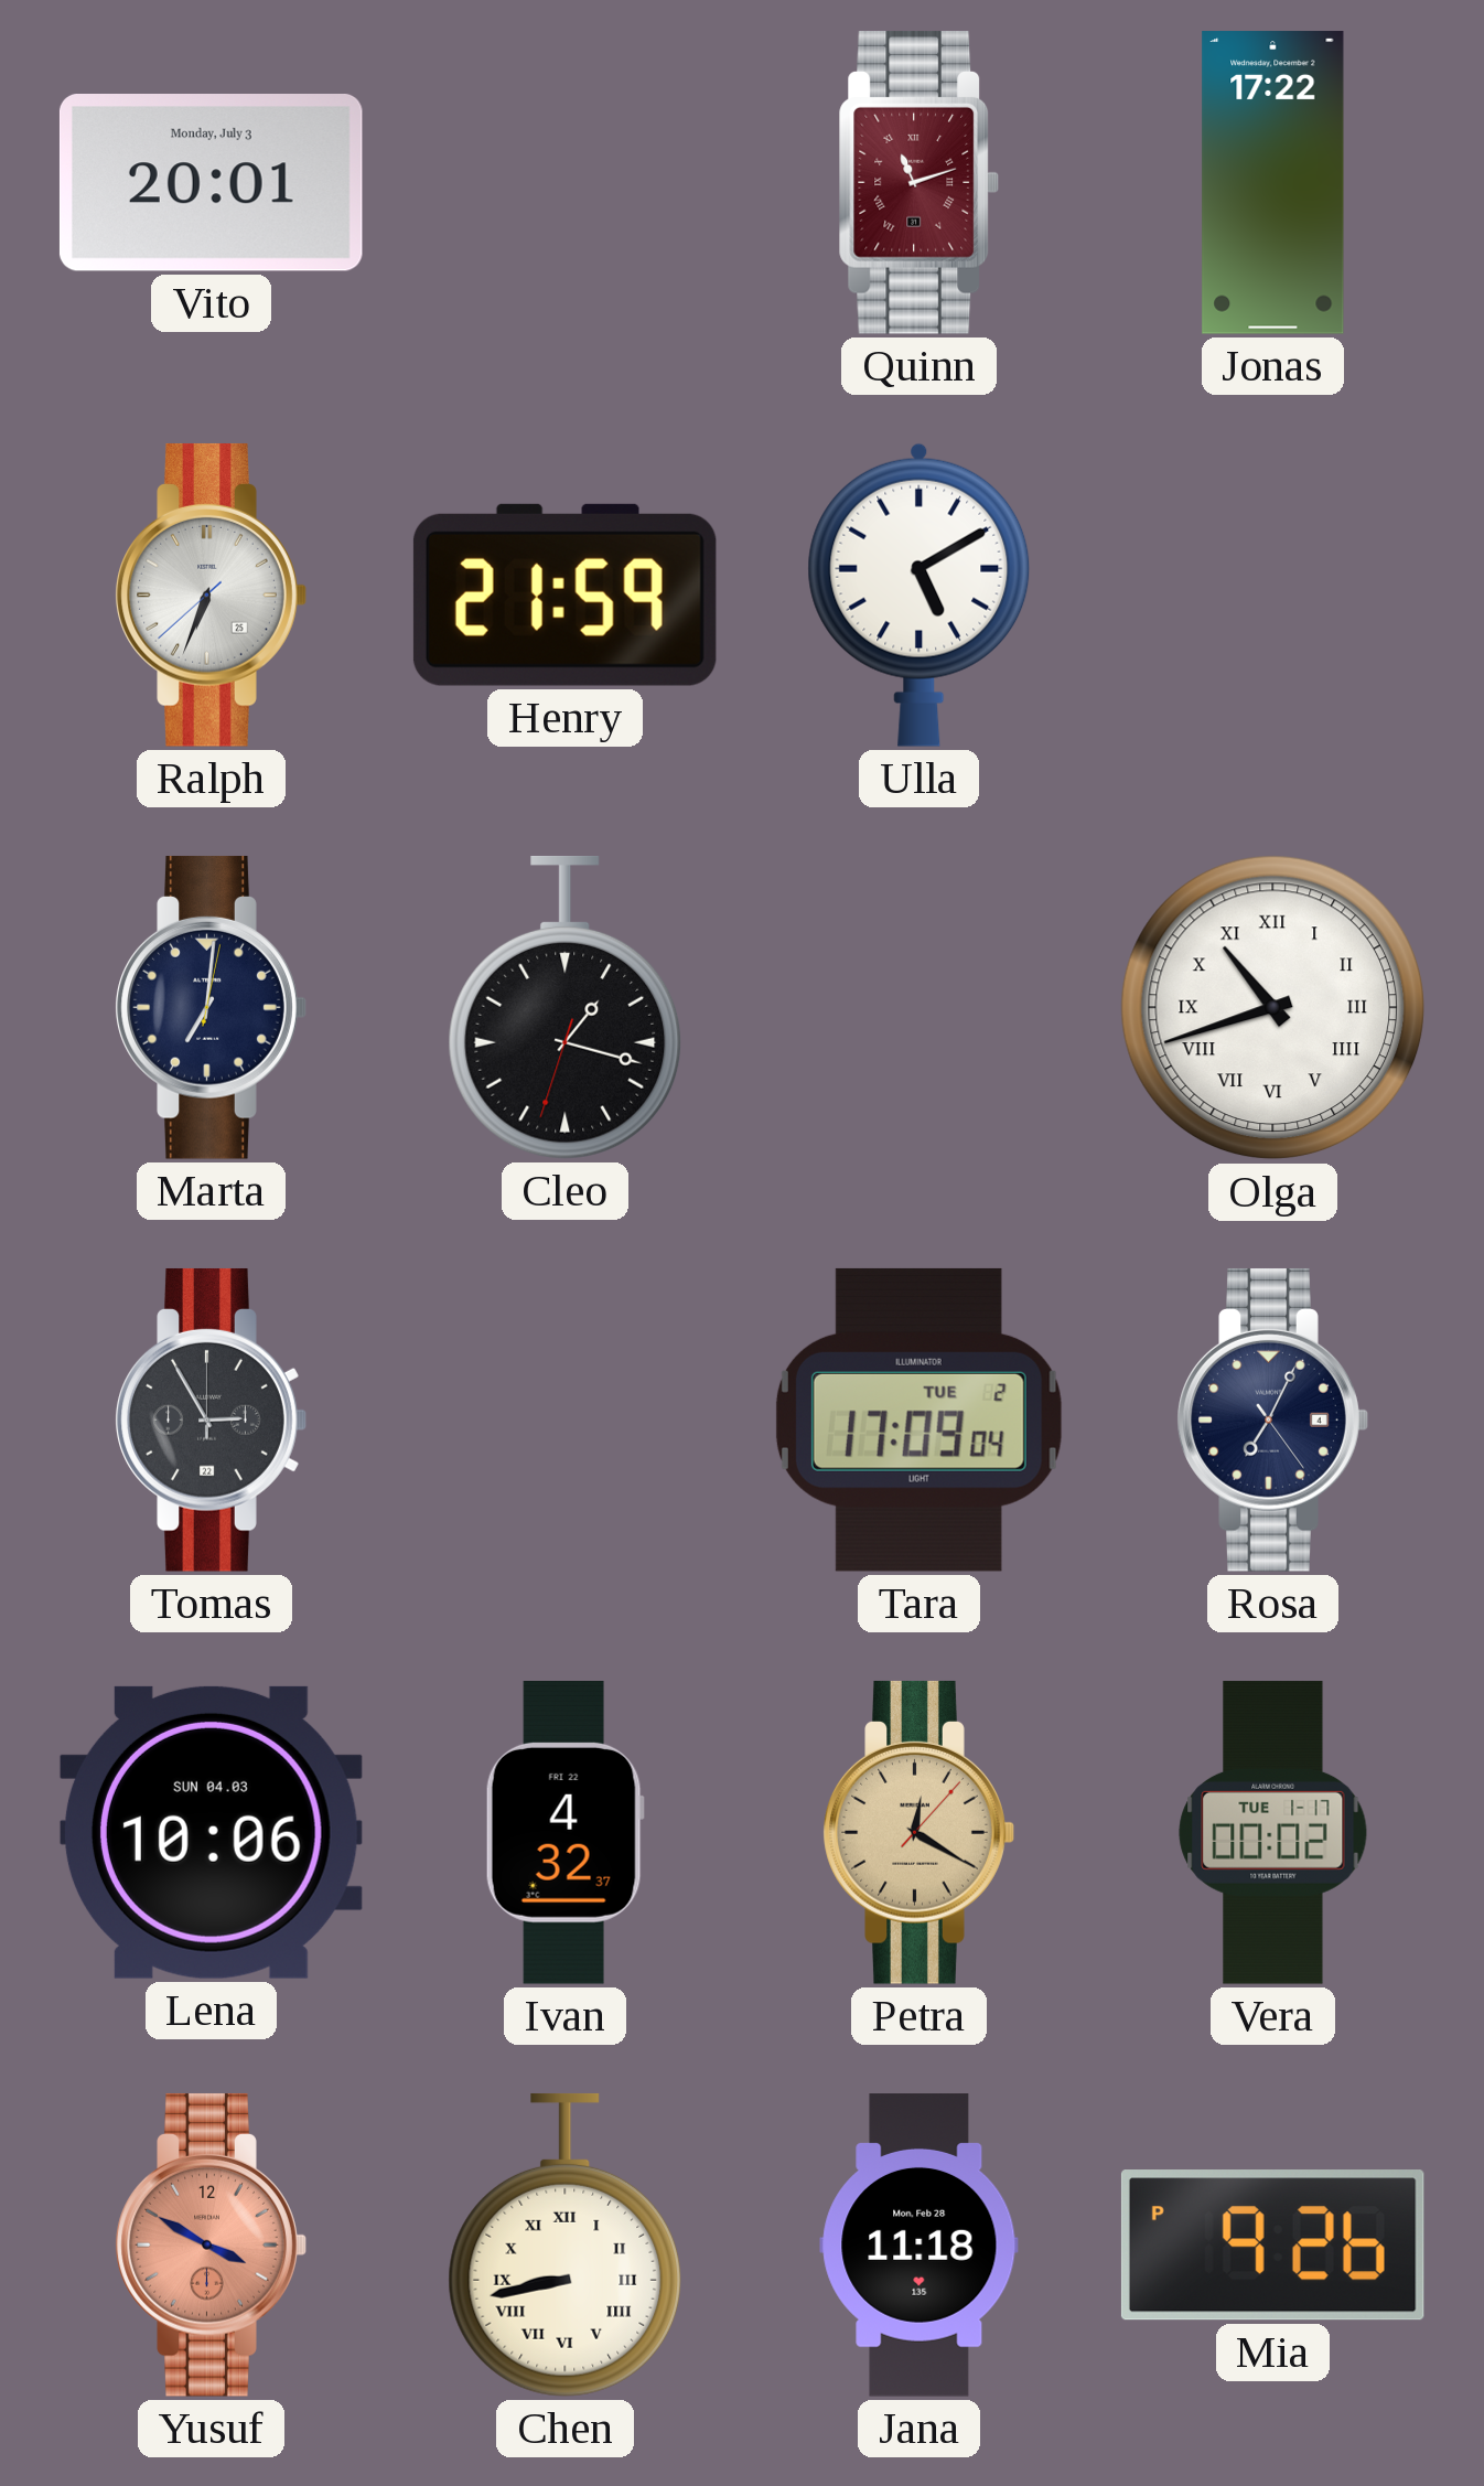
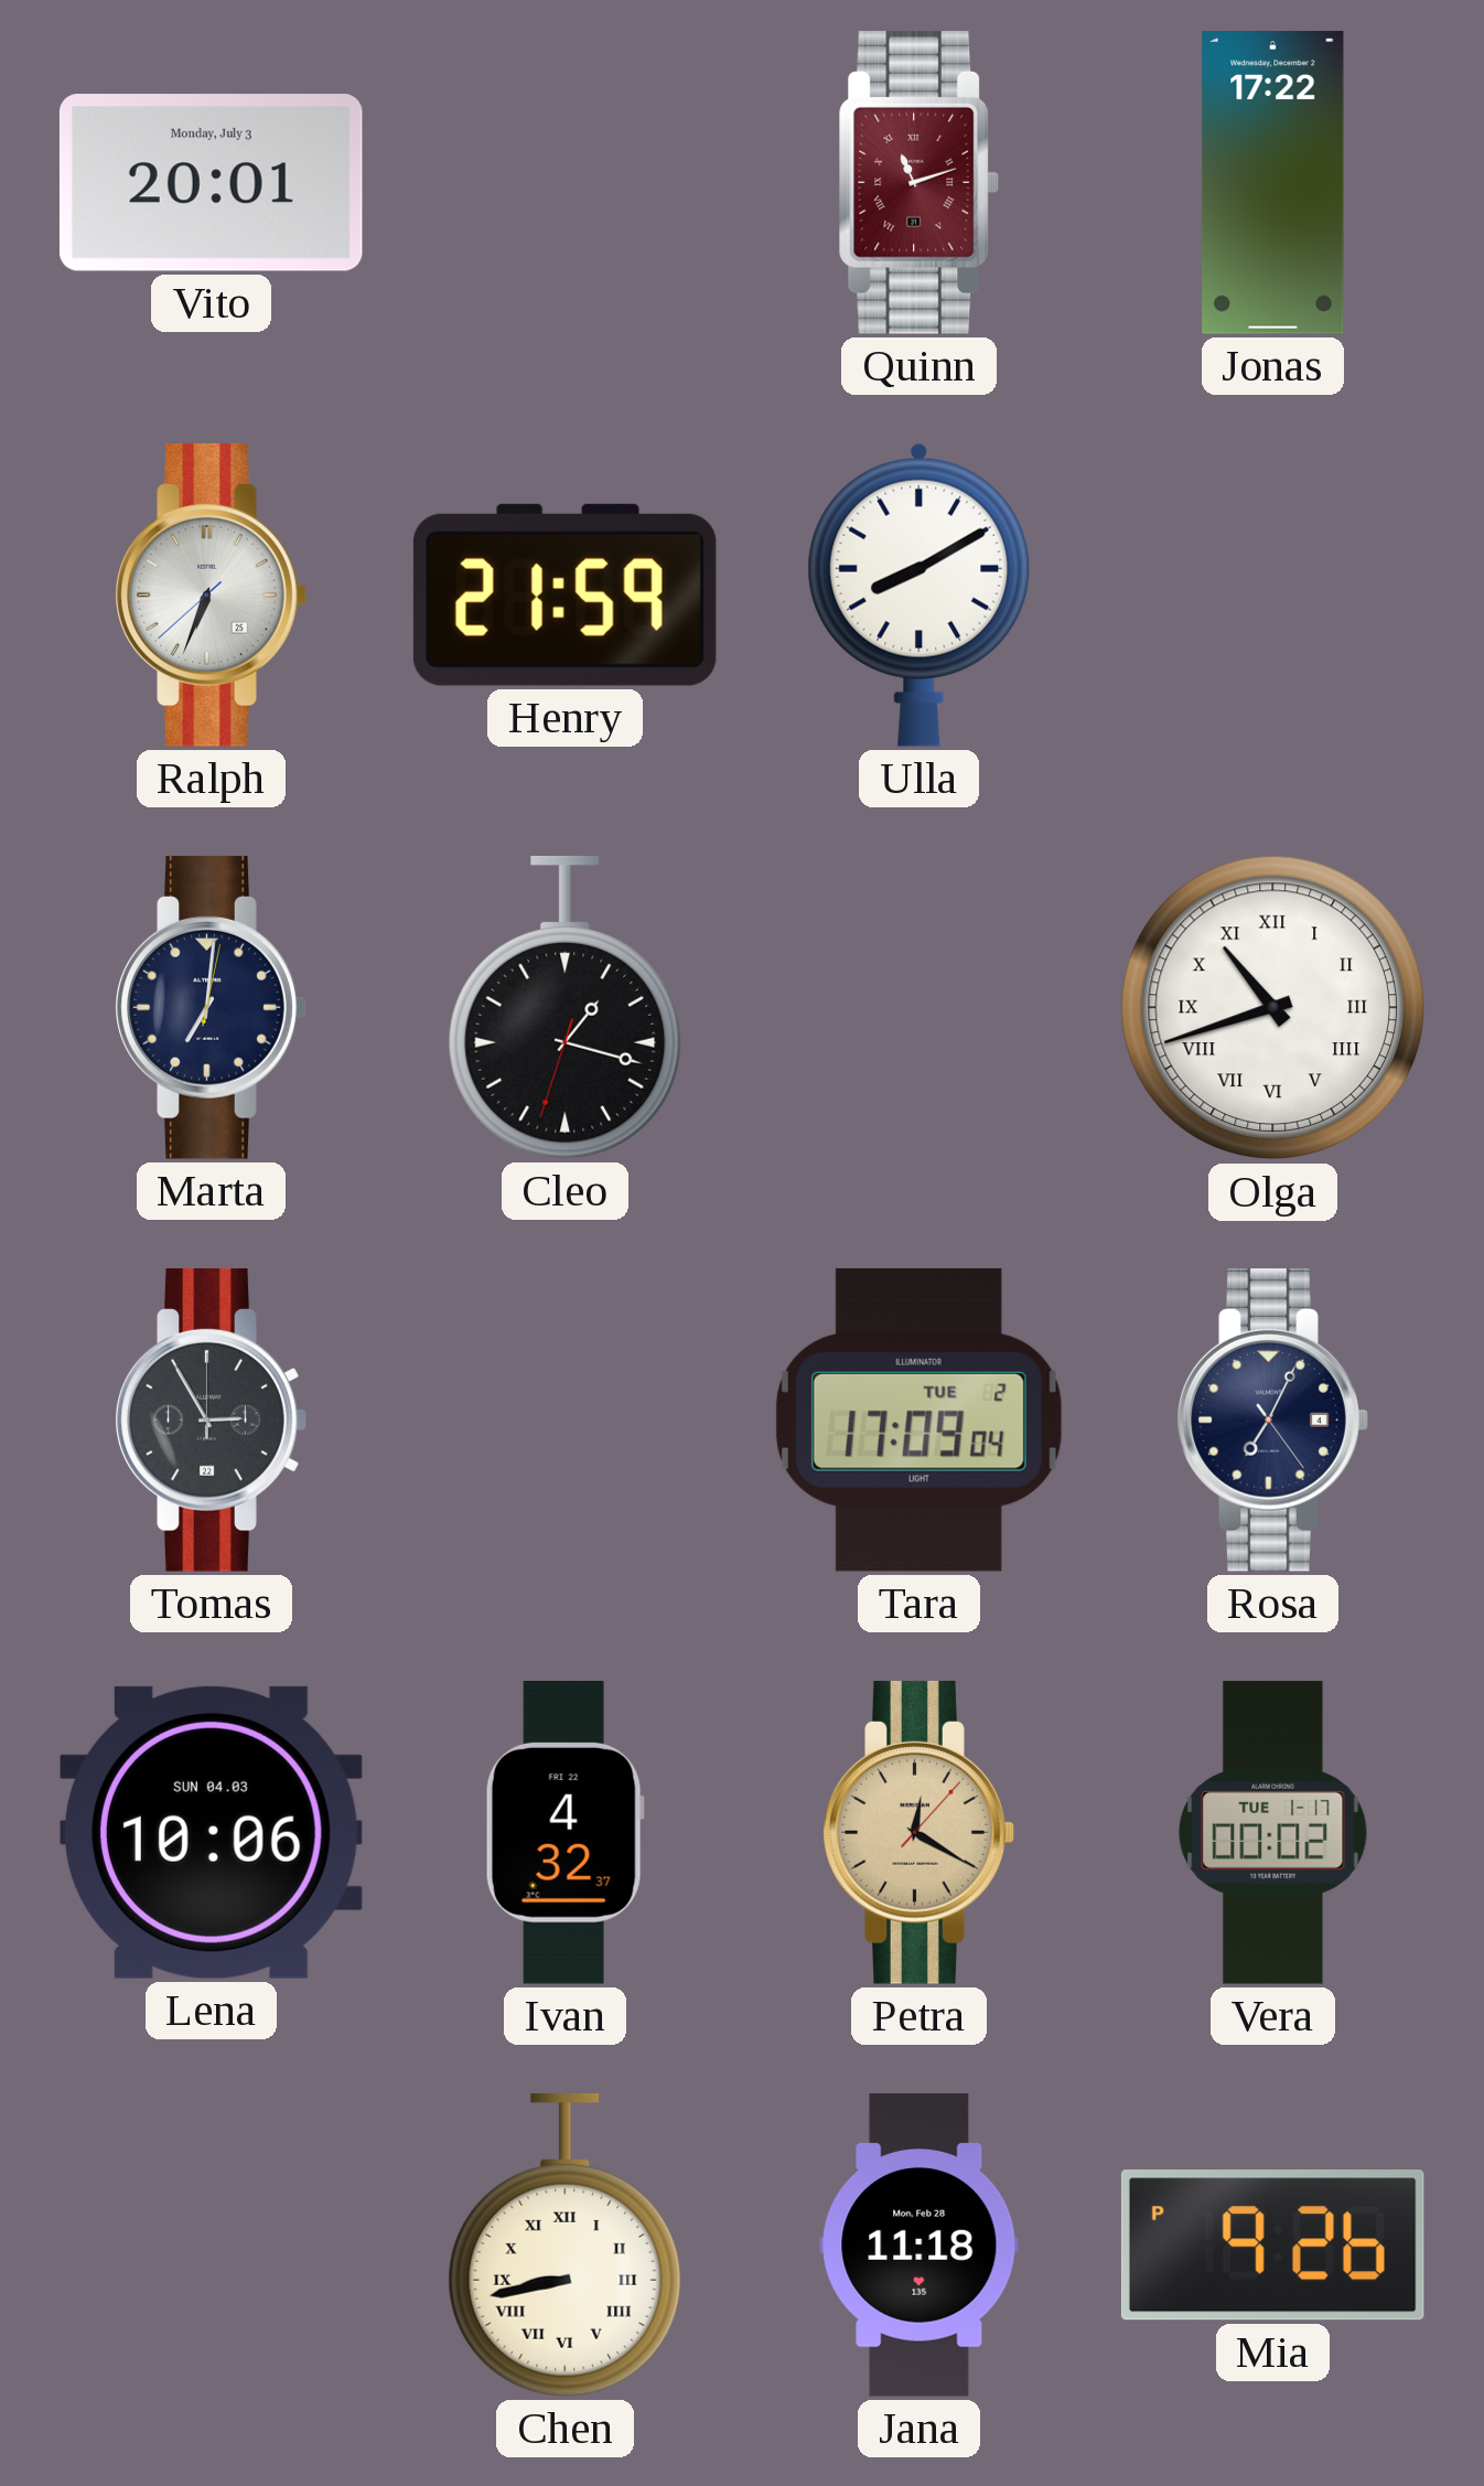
Ulla: 5:10 -> 8:10
Yusuf: 3:50 -> none
